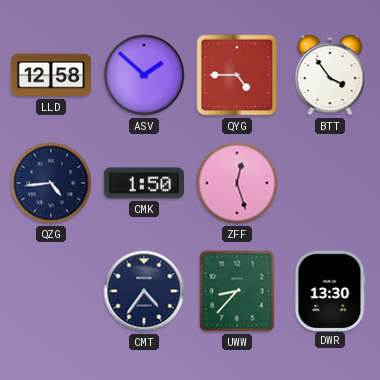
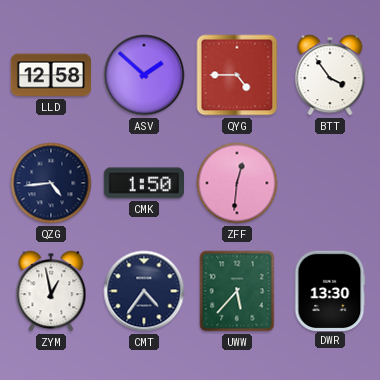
ZFF: 12:27 -> 12:31
ZYM: none -> 12:58
UWW: 8:37 -> 5:37
